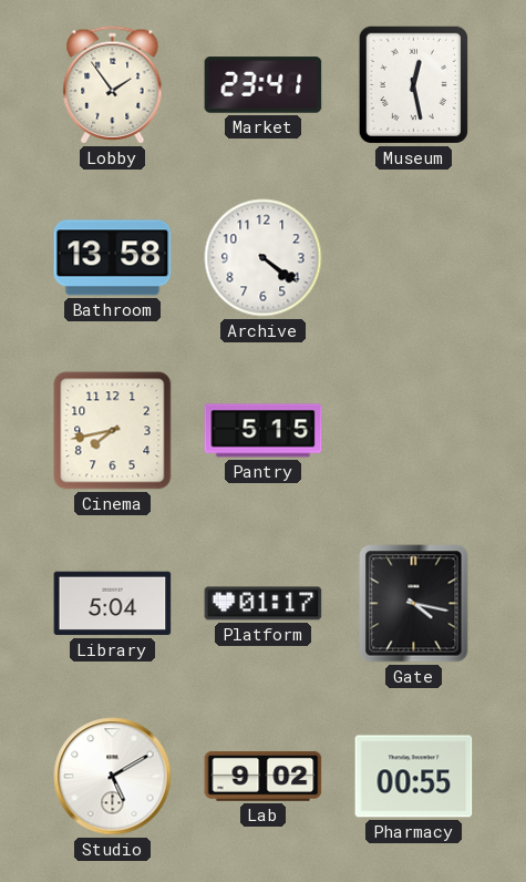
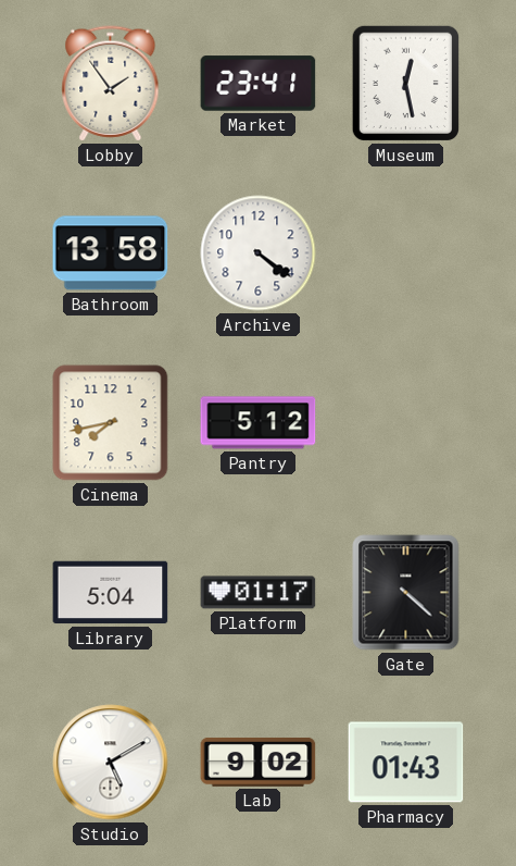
Pantry: 5:15 -> 5:12
Gate: 4:17 -> 4:22
Pharmacy: 00:55 -> 01:43
